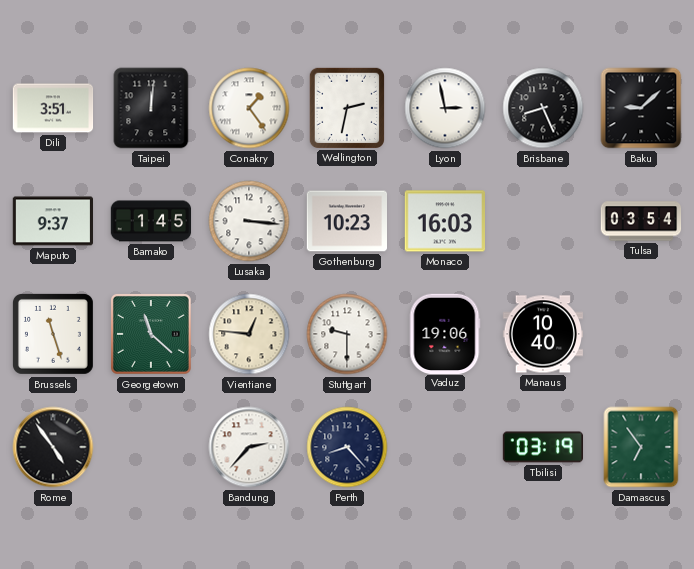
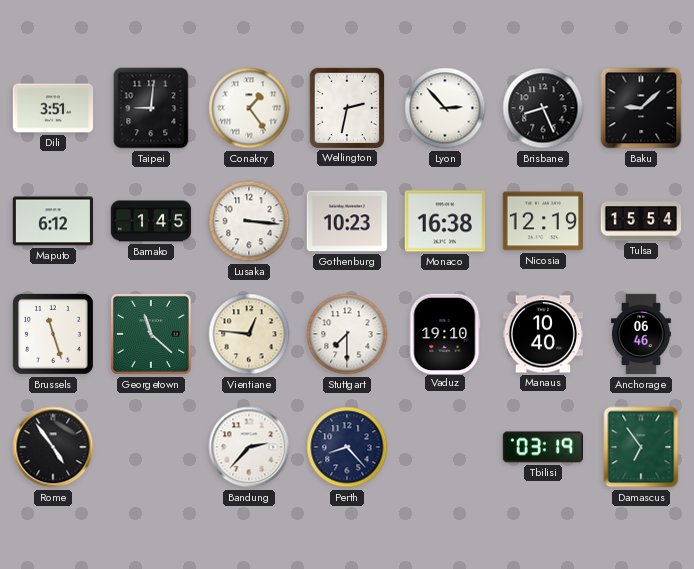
Taipei: 12:01 -> 9:01
Lyon: 2:58 -> 2:53
Maputo: 9:37 -> 6:12
Monaco: 16:03 -> 16:38
Nicosia: none -> 12:19
Tulsa: 03:54 -> 15:54
Stuttgart: 9:30 -> 7:30
Vaduz: 19:06 -> 19:10
Anchorage: none -> 06:46
